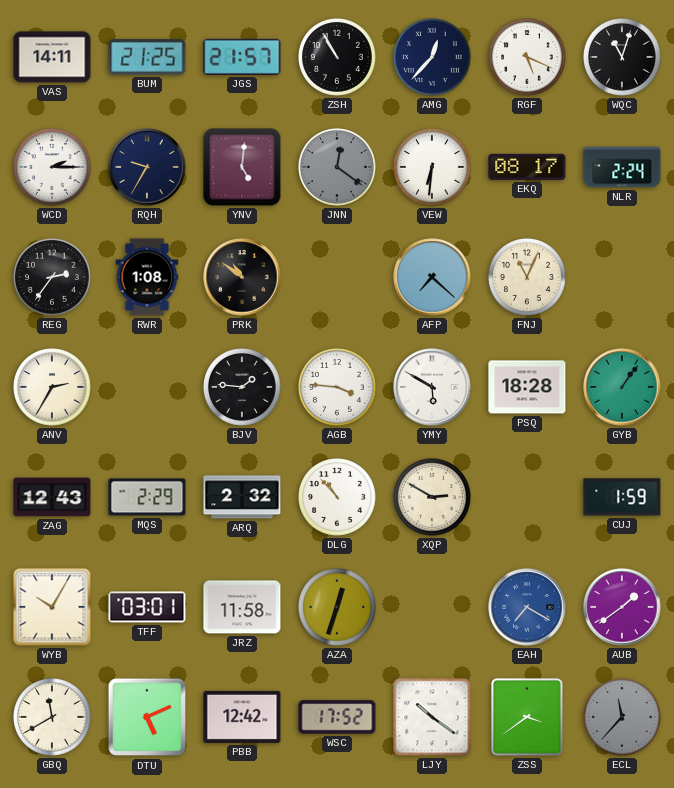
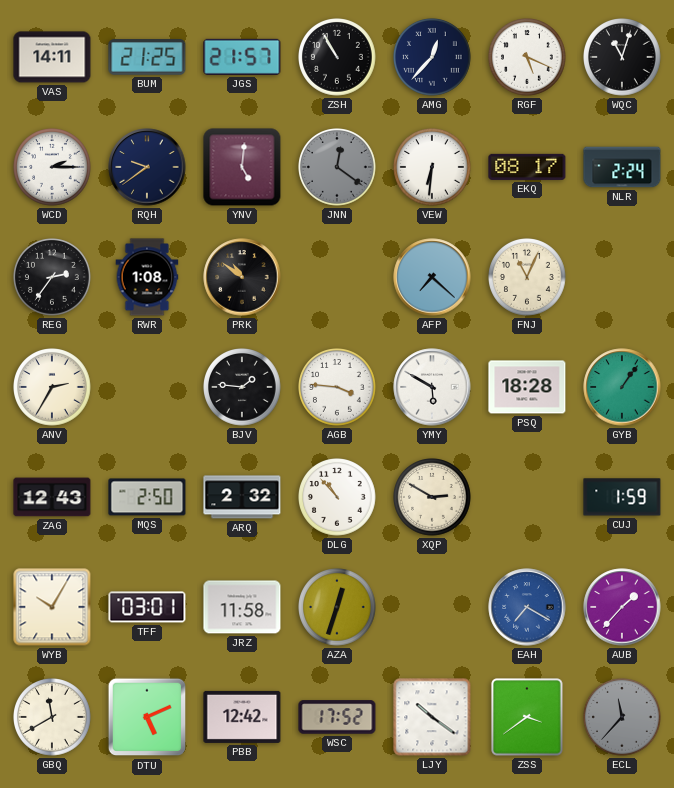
RQH: 9:35 -> 9:39
MQS: 2:29 -> 2:50
AUB: 1:39 -> 1:37
